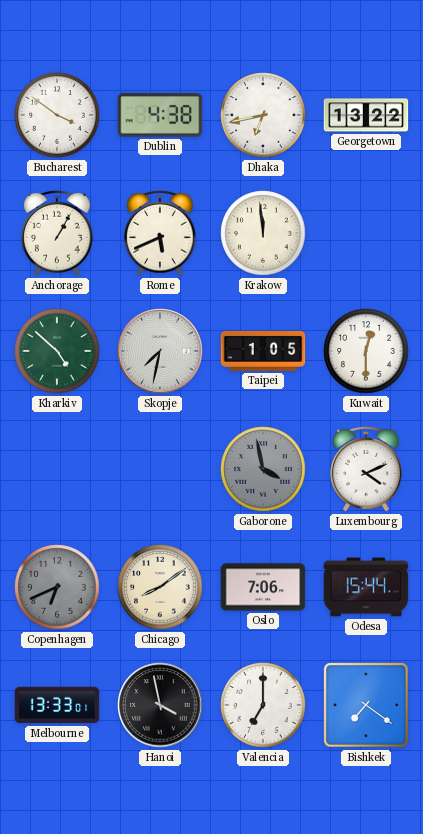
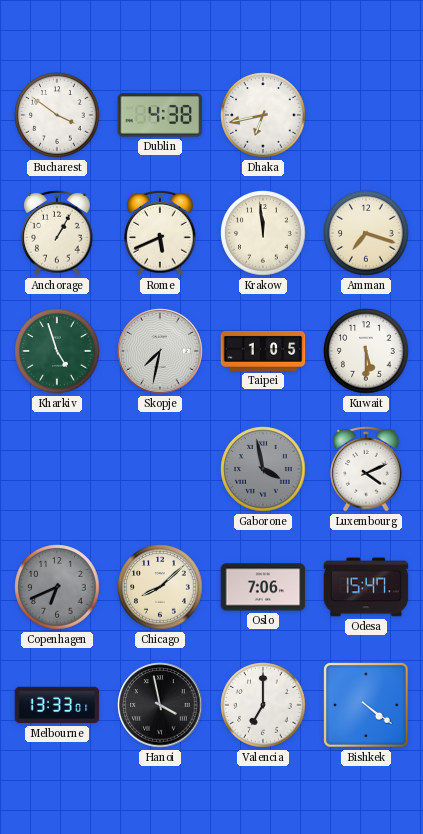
Georgetown: 13:22 -> none
Amman: none -> 7:18
Kharkiv: 4:52 -> 4:57
Kuwait: 12:30 -> 5:30
Chicago: 8:09 -> 8:08
Odesa: 15:44 -> 15:47
Bishkek: 7:21 -> 4:21
